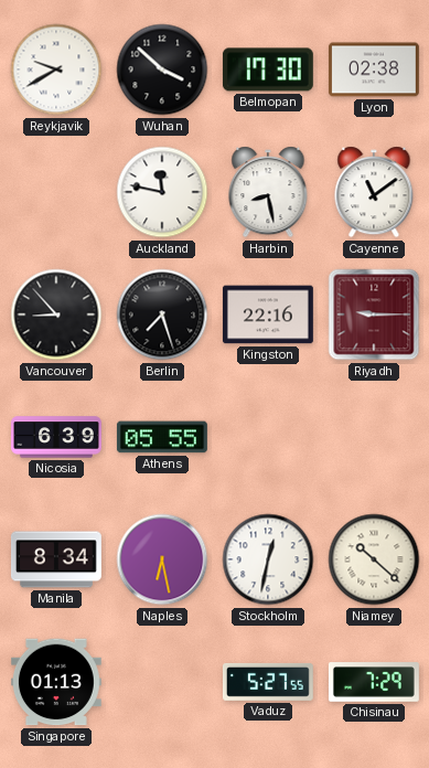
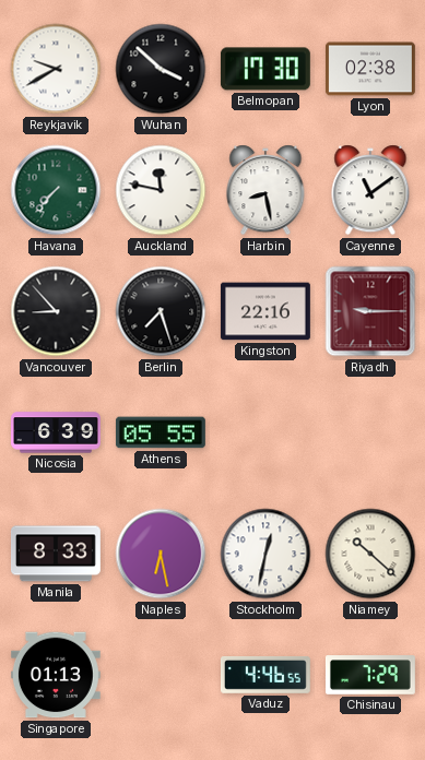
Havana: none -> 7:37
Manila: 8:34 -> 8:33
Vaduz: 5:27 -> 4:46
